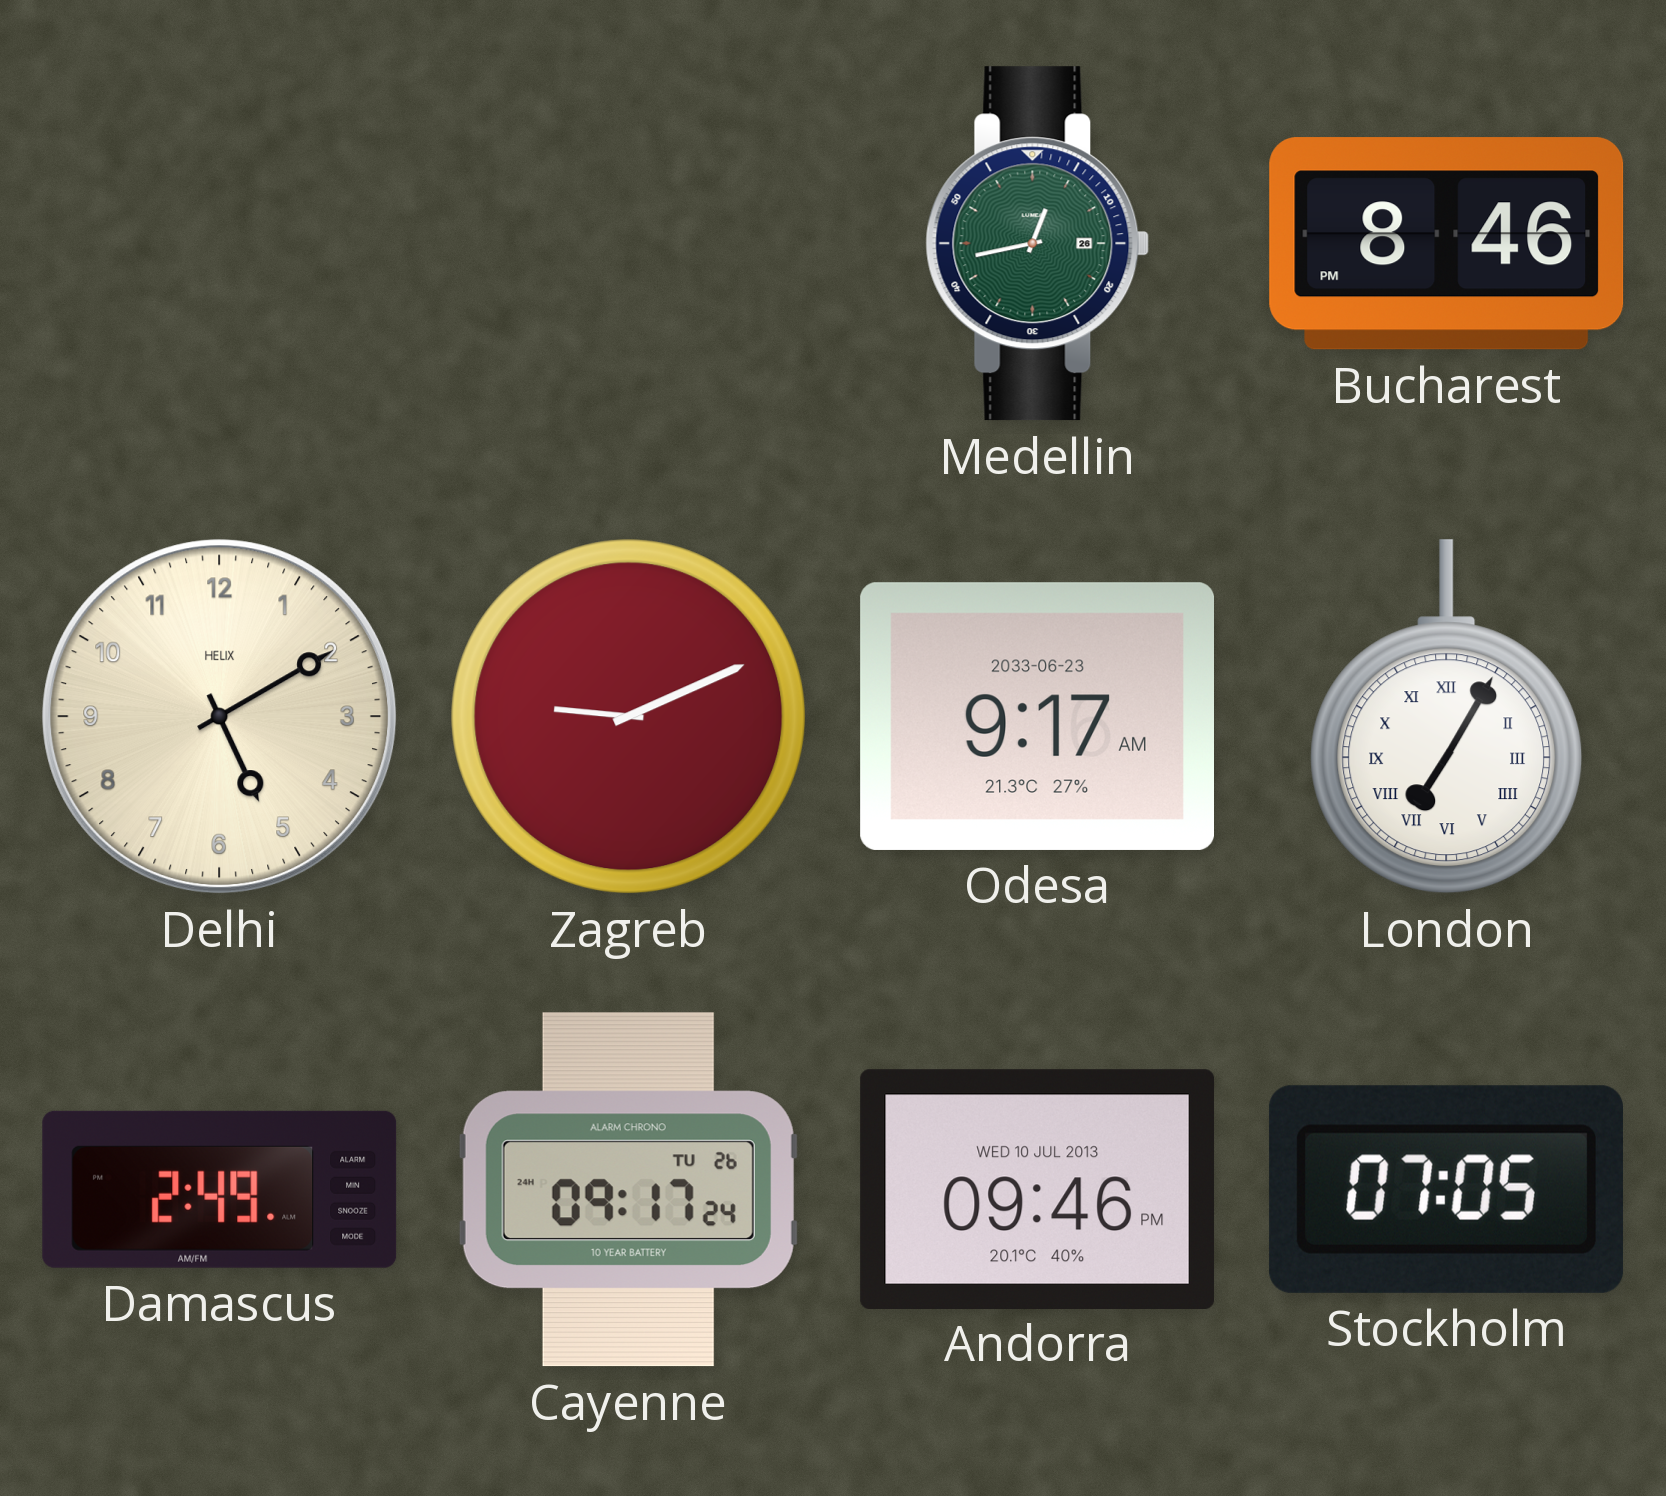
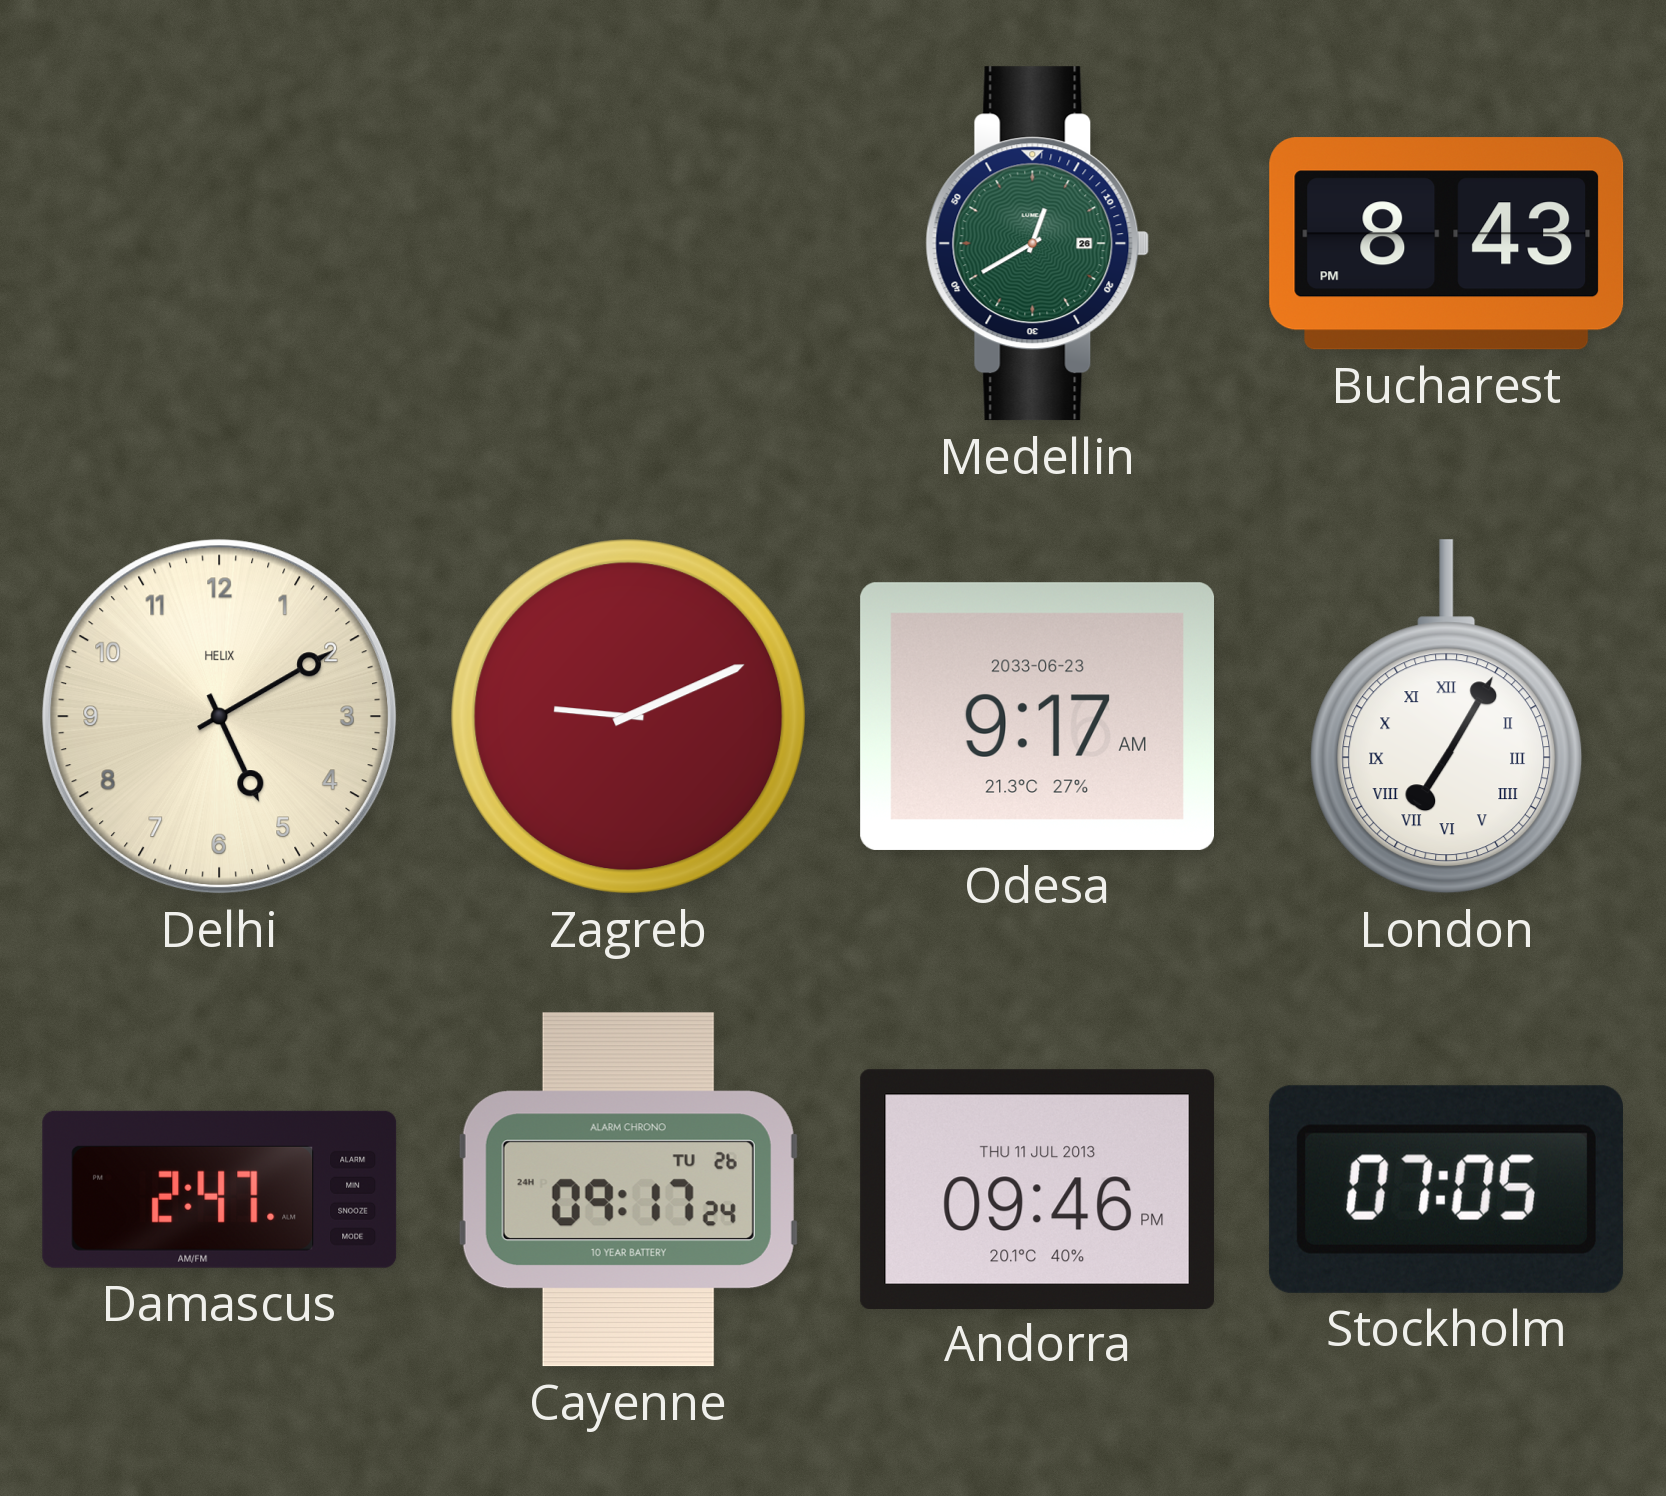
Medellin: 12:43 -> 12:40
Bucharest: 8:46 -> 8:43
Damascus: 2:49 -> 2:47
Andorra date: WED 10 JUL 2013 -> THU 11 JUL 2013
